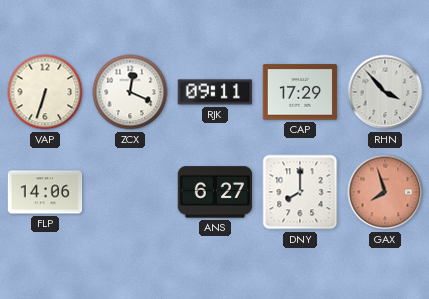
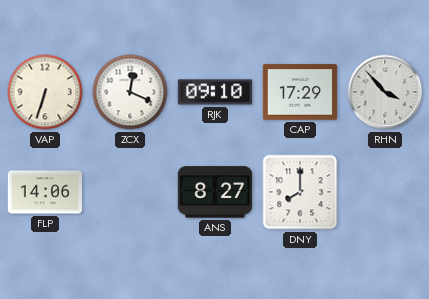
RJK: 09:11 -> 09:10
ANS: 6:27 -> 8:27
GAX: 7:57 -> none
